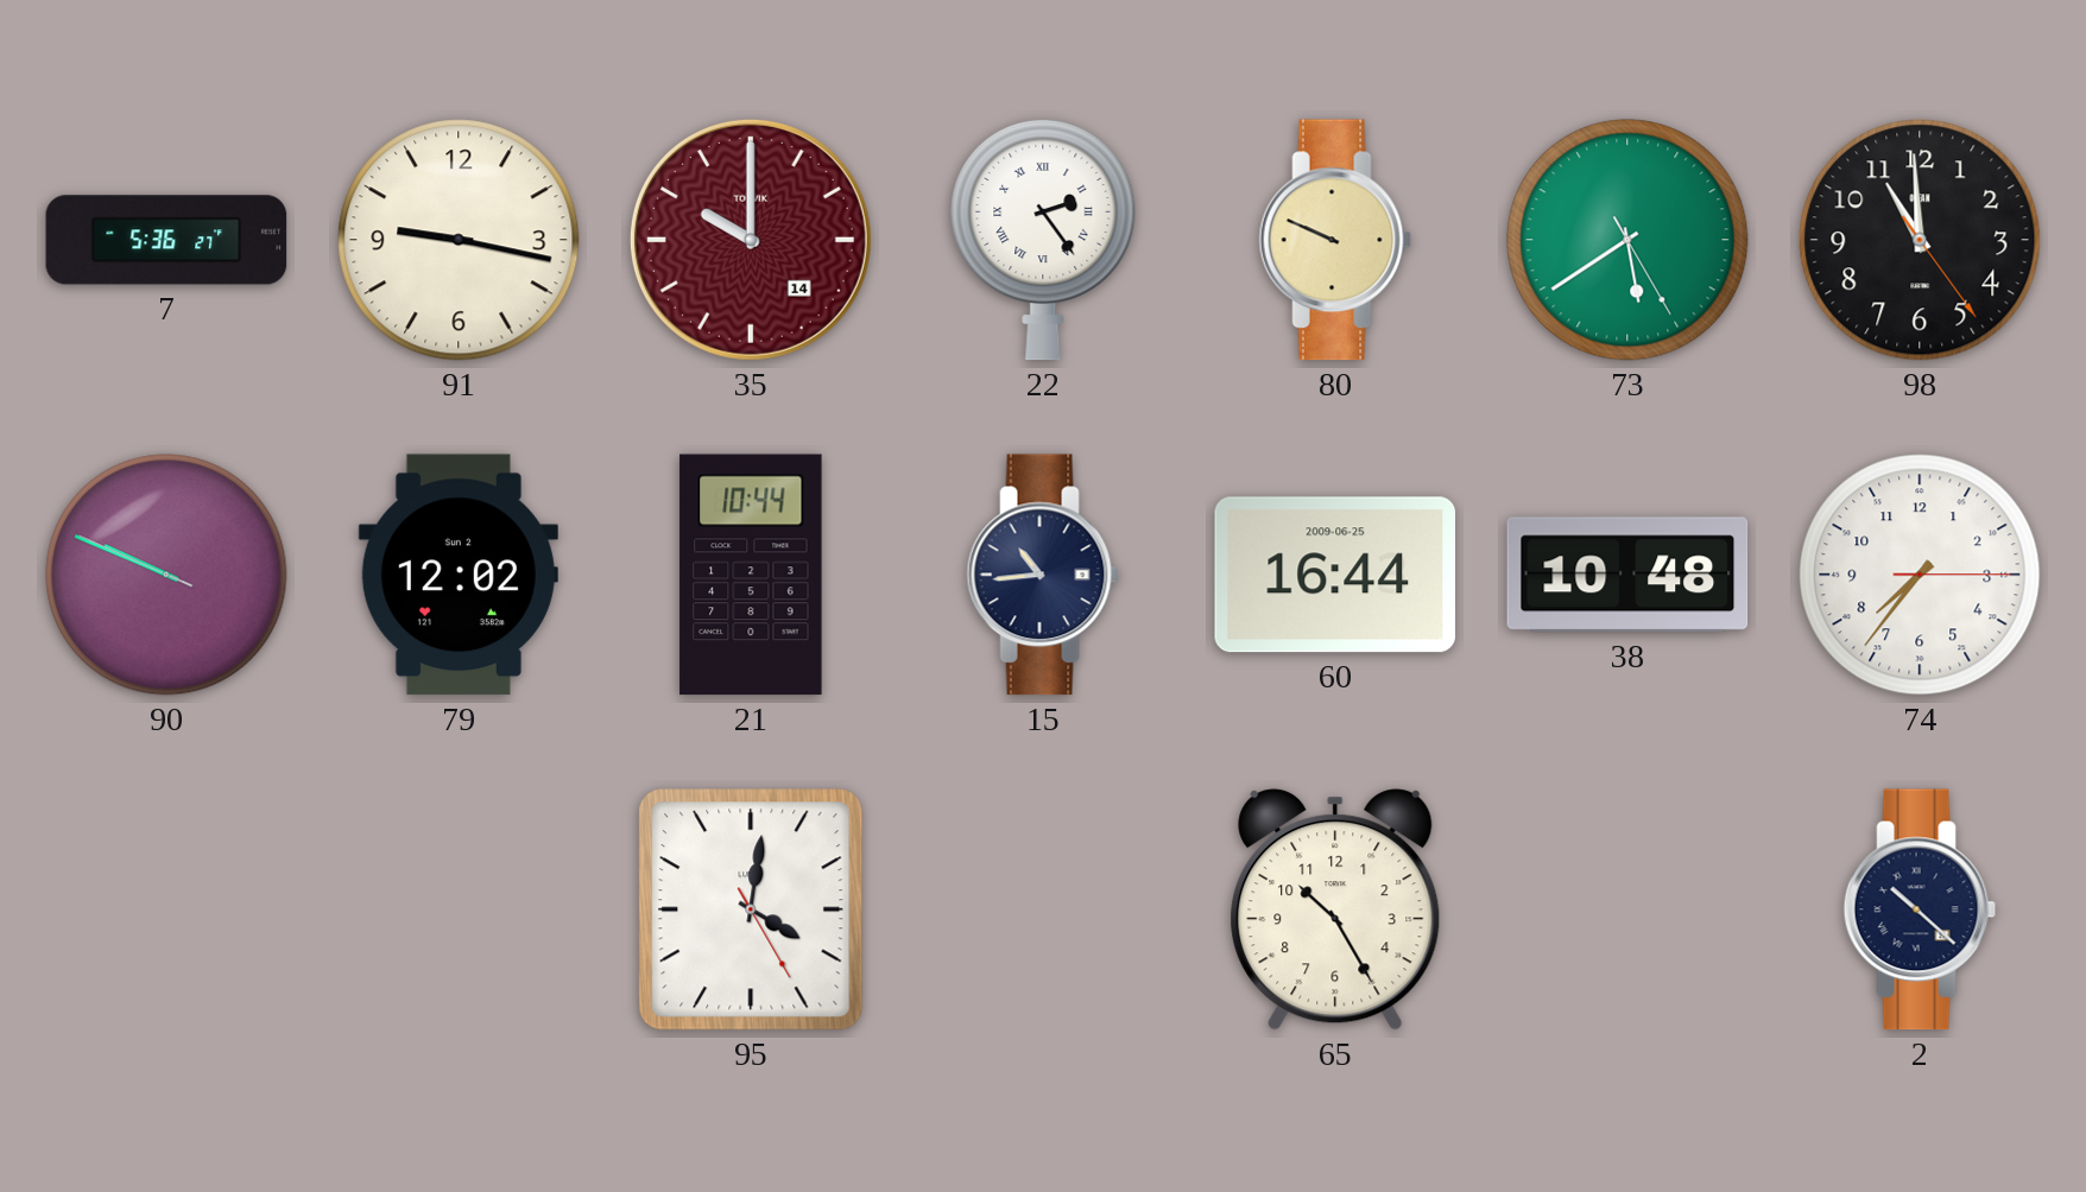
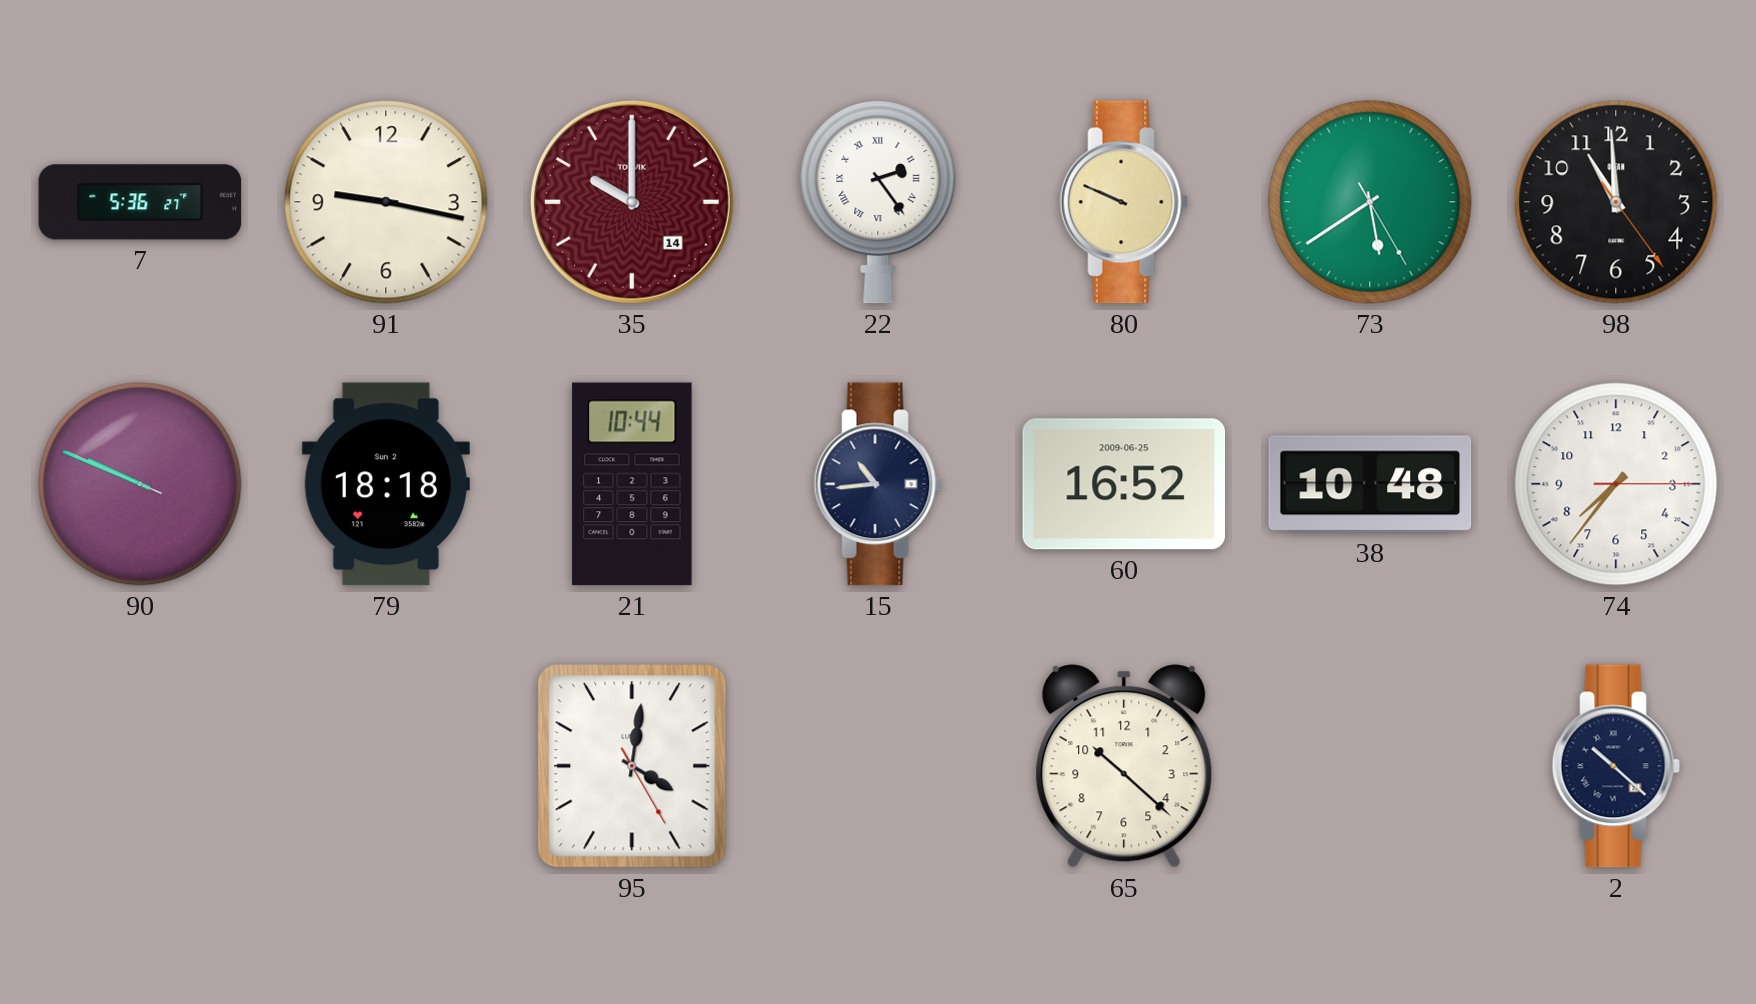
79: 12:02 -> 18:18
60: 16:44 -> 16:52
65: 10:25 -> 10:22
